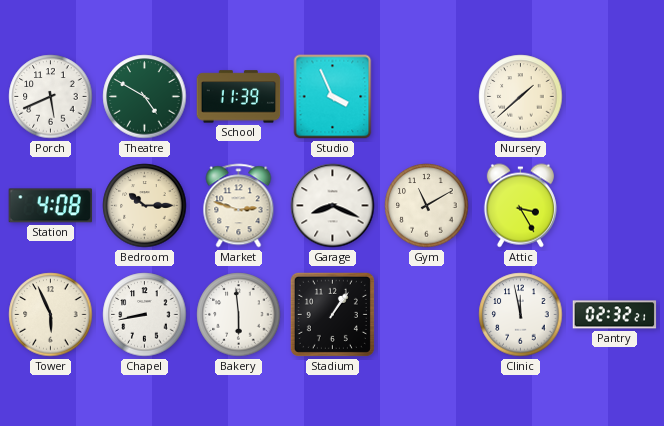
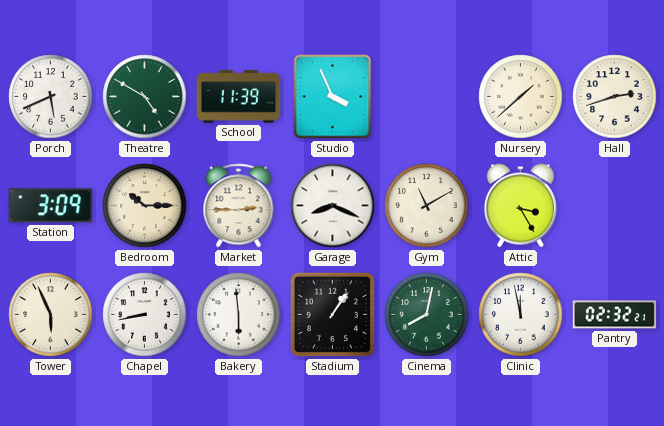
Hall: none -> 2:42
Station: 4:08 -> 3:09
Market: 2:48 -> 2:45
Cinema: none -> 8:02
